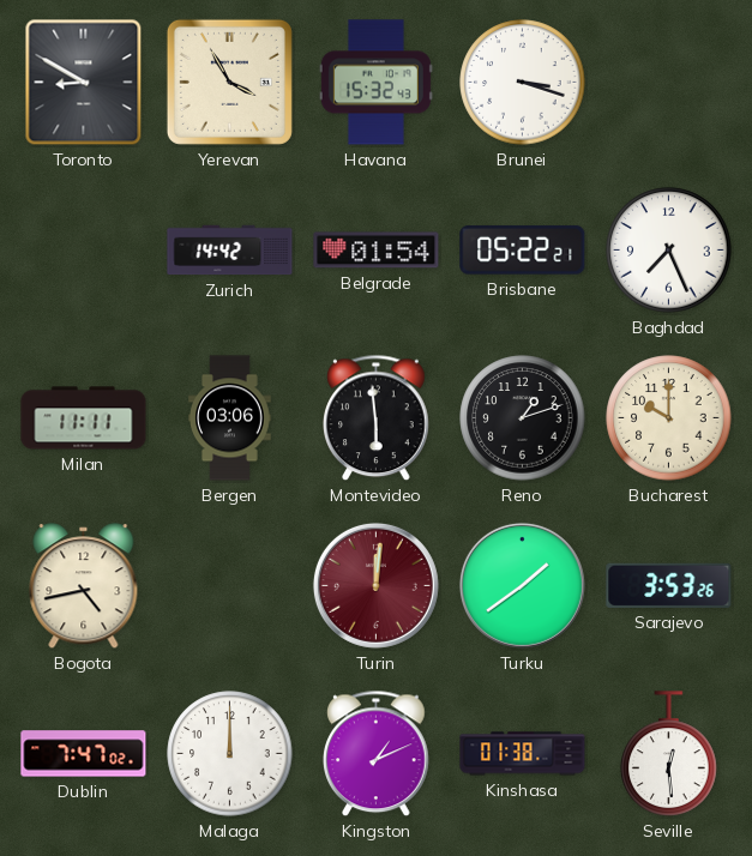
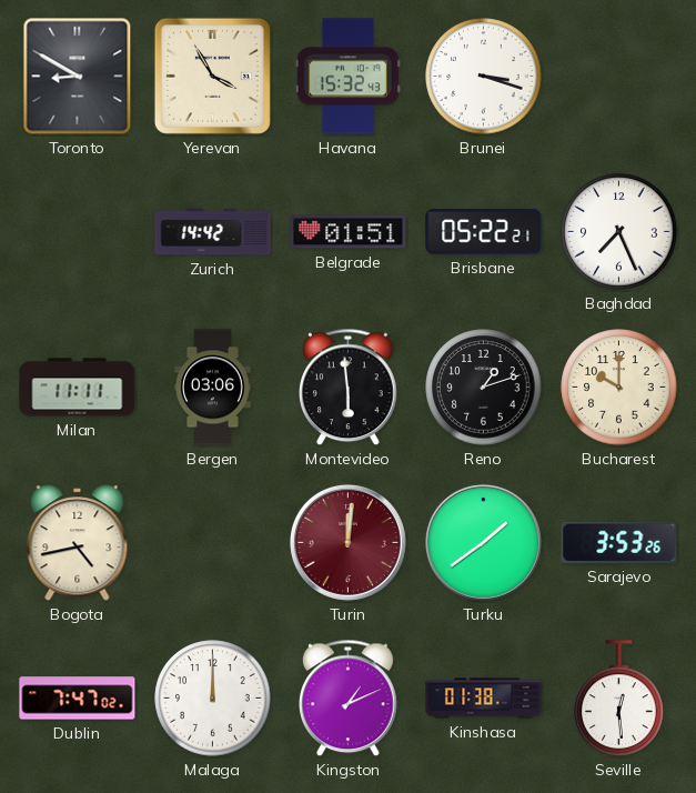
Belgrade: 01:54 -> 01:51
